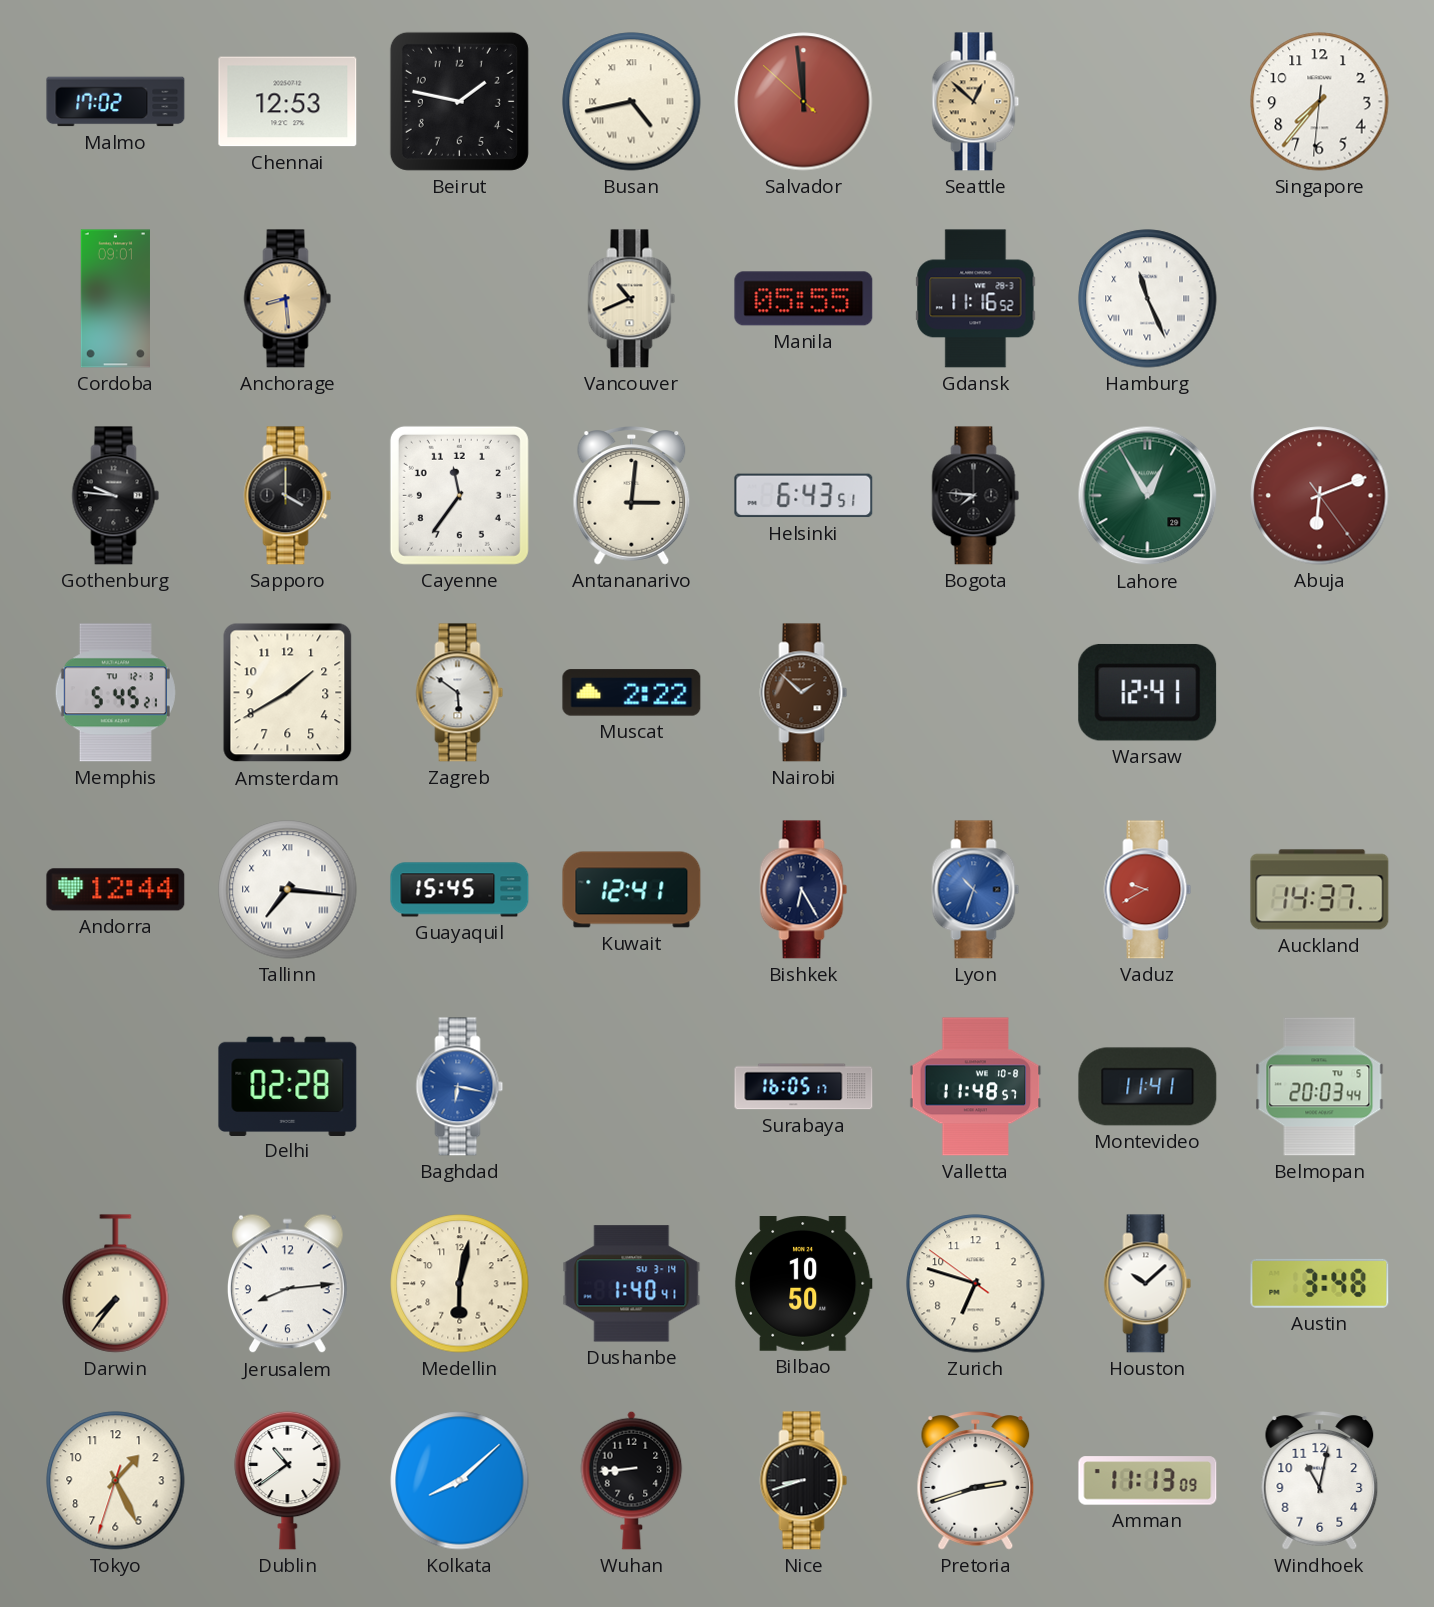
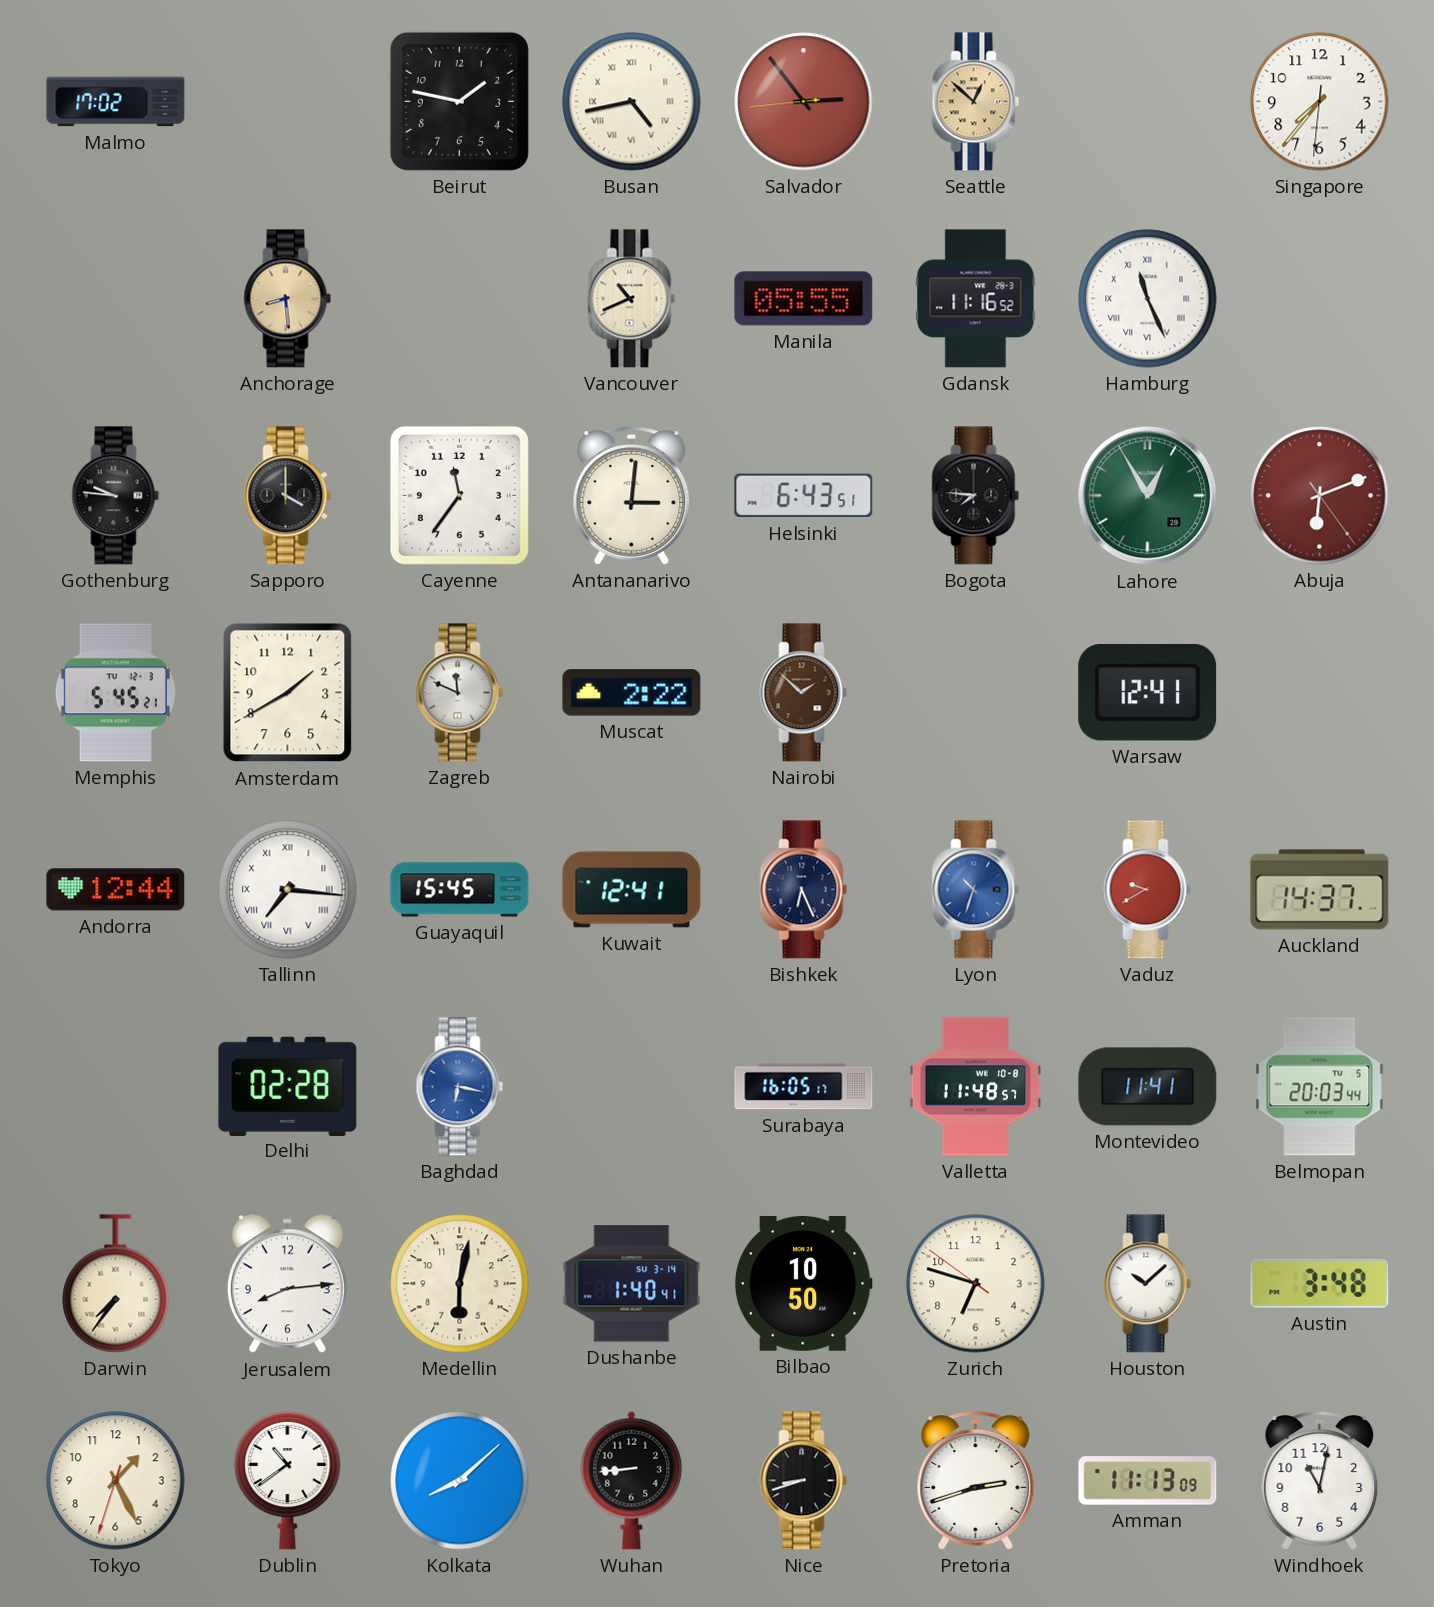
Chennai: 12:53 -> none
Salvador: 11:58 -> 2:53
Cordoba: 09:01 -> none
Zagreb: 5:51 -> 11:49
Bishkek: 6:25 -> 6:26
